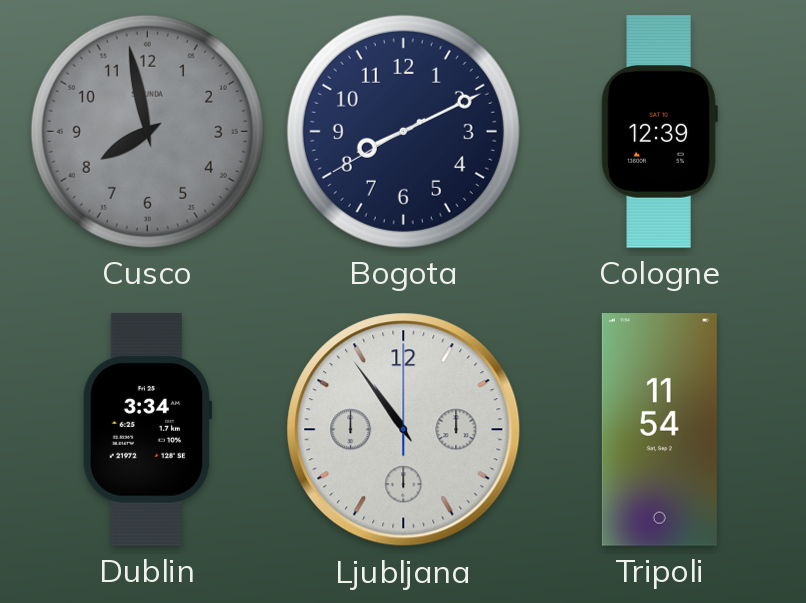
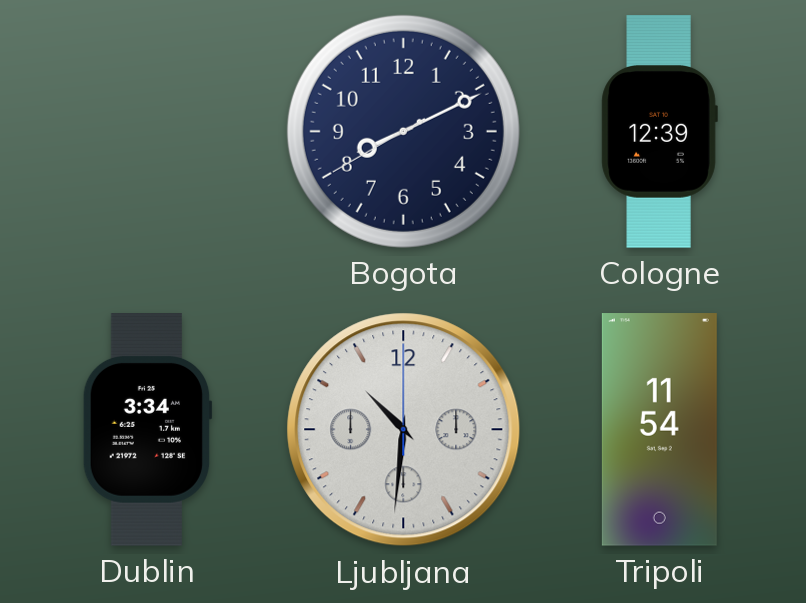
Cusco: 7:58 -> none
Ljubljana: 10:54 -> 10:31
